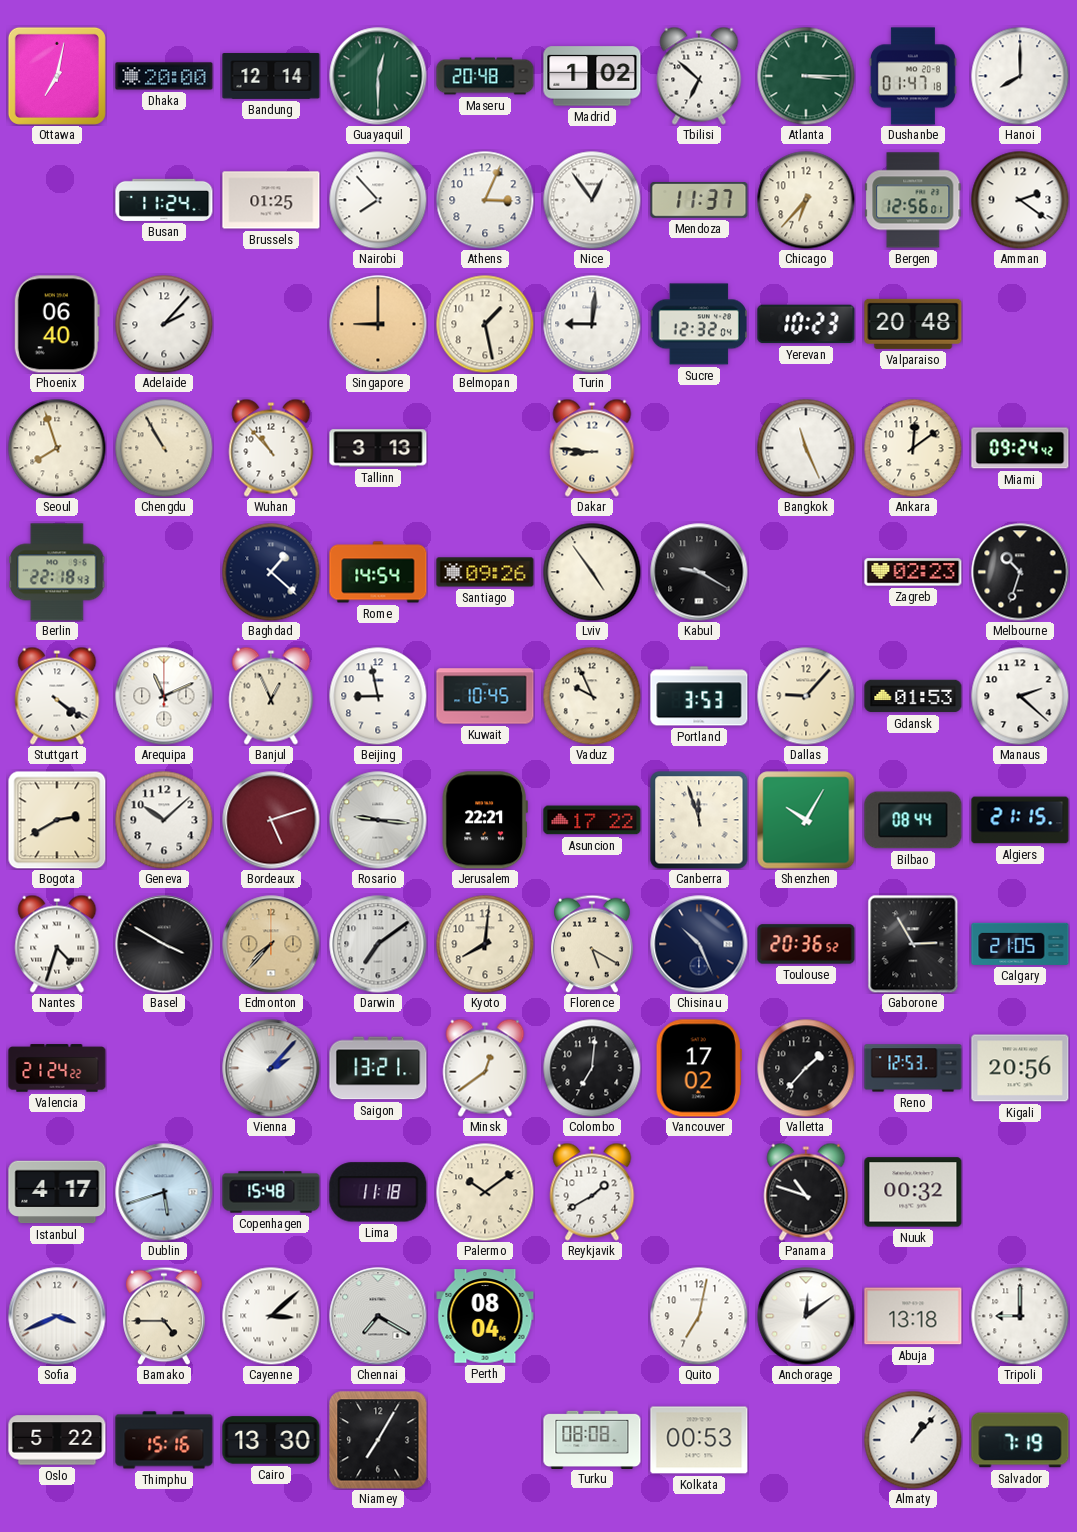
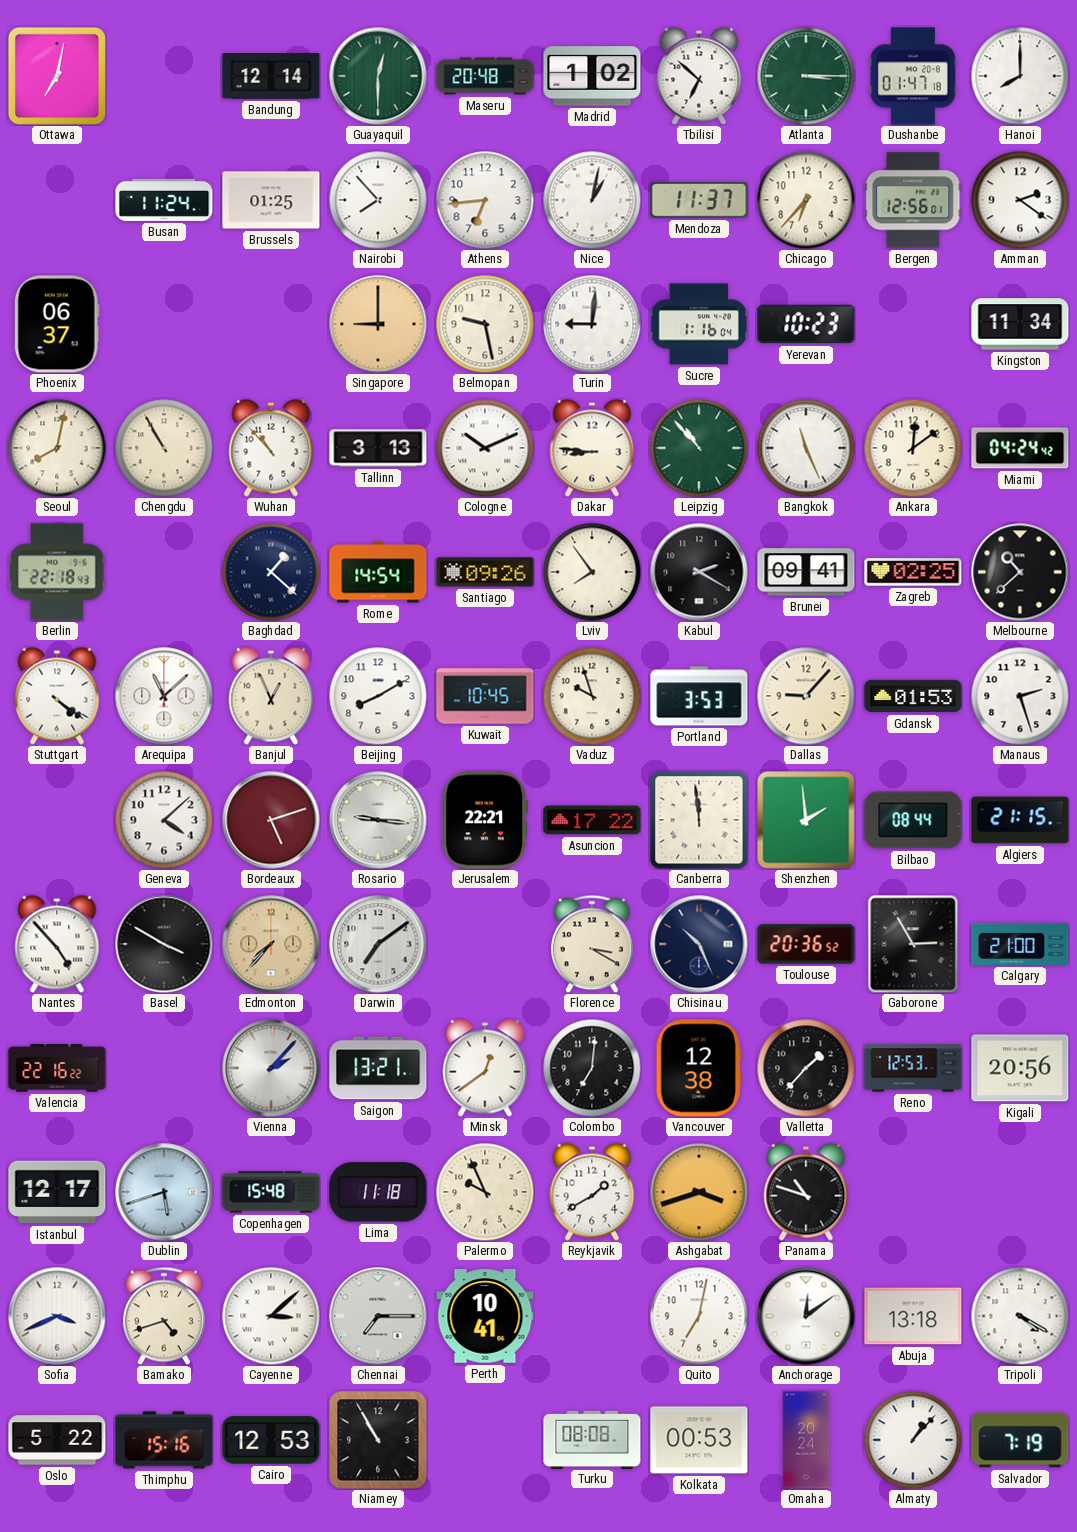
Dhaka: 20:00 -> none
Athens: 3:04 -> 6:44
Nice: 12:54 -> 1:02
Phoenix: 06:40 -> 06:37
Adelaide: 2:07 -> none
Belmopan: 1:28 -> 9:28
Sucre: 12:32 -> 1:16
Valparaiso: 20:48 -> none
Kingston: none -> 11:34
Seoul: 7:57 -> 8:02
Cologne: none -> 10:11
Leipzig: none -> 10:53
Miami: 09:24 -> 04:24
Lviv: 4:54 -> 7:54
Kabul: 9:20 -> 2:20
Brunei: none -> 09:41
Zagreb: 02:23 -> 02:25
Melbourne: 10:33 -> 10:38
Arequipa: 11:11 -> 11:08
Beijing: 8:58 -> 8:10
Vaduz: 9:56 -> 9:57
Manaus: 2:22 -> 2:27
Bogota: 2:40 -> none
Geneva: 10:08 -> 4:08
Canberra: 11:57 -> 11:59
Shenzhen: 10:05 -> 1:59
Nantes: 4:33 -> 4:53
Kyoto: 8:01 -> none
Florence: 5:20 -> 3:20
Calgary: 21:05 -> 21:00
Valencia: 21:24 -> 22:16
Vancouver: 17:02 -> 12:38
Istanbul: 4:17 -> 12:17
Palermo: 10:09 -> 9:56
Ashgabat: none -> 3:42
Nuuk: 00:32 -> none
Bamako: 4:45 -> 4:42
Chennai: 7:20 -> 7:15
Perth: 08:04 -> 10:41
Tripoli: 9:00 -> 4:20
Cairo: 13:30 -> 12:53
Niamey: 7:05 -> 10:55
Omaha: none -> 20:24
